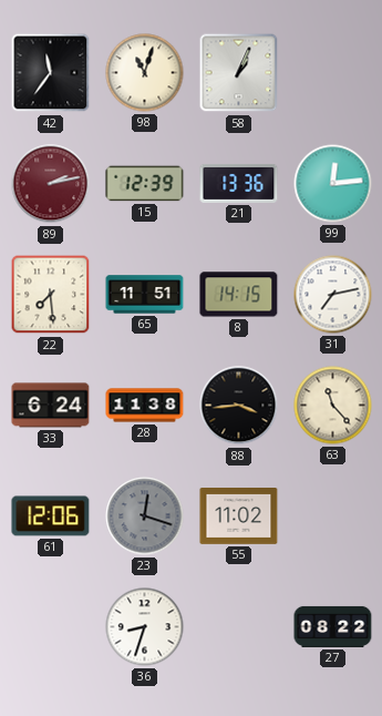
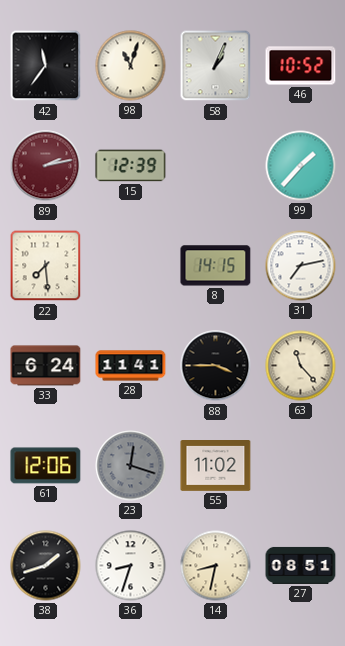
46: none -> 10:52
21: 13:36 -> none
99: 12:14 -> 1:37
65: 11:51 -> none
28: 11:38 -> 11:41
88: 3:44 -> 3:45
38: none -> 1:42
14: none -> 8:32
27: 08:22 -> 08:51
